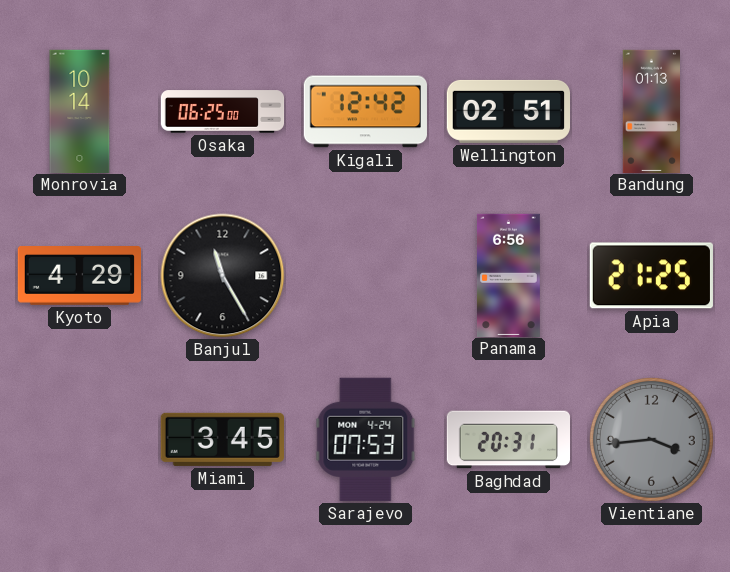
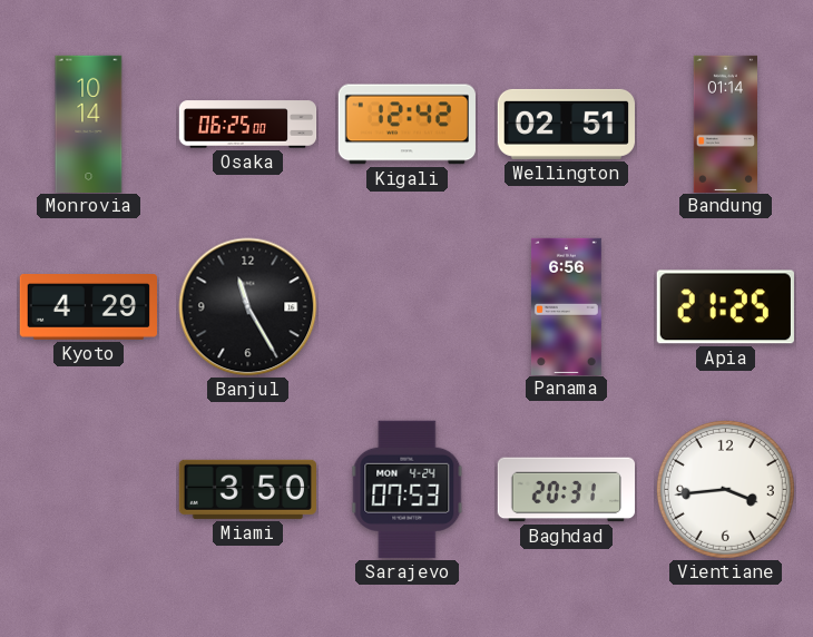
Bandung: 01:13 -> 01:14
Miami: 3:45 -> 3:50
Vientiane dial: grey -> white
